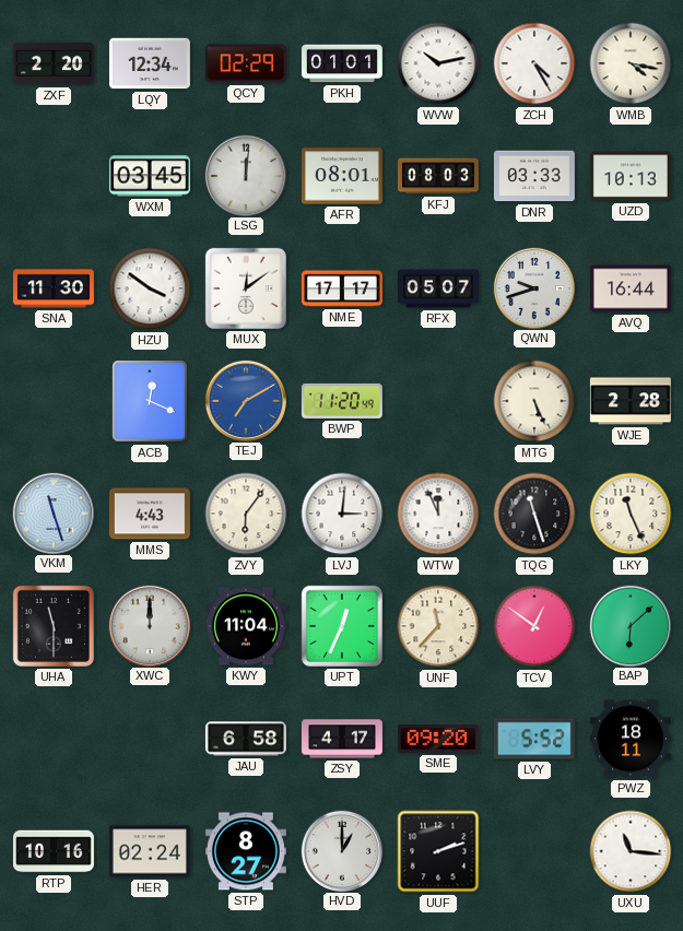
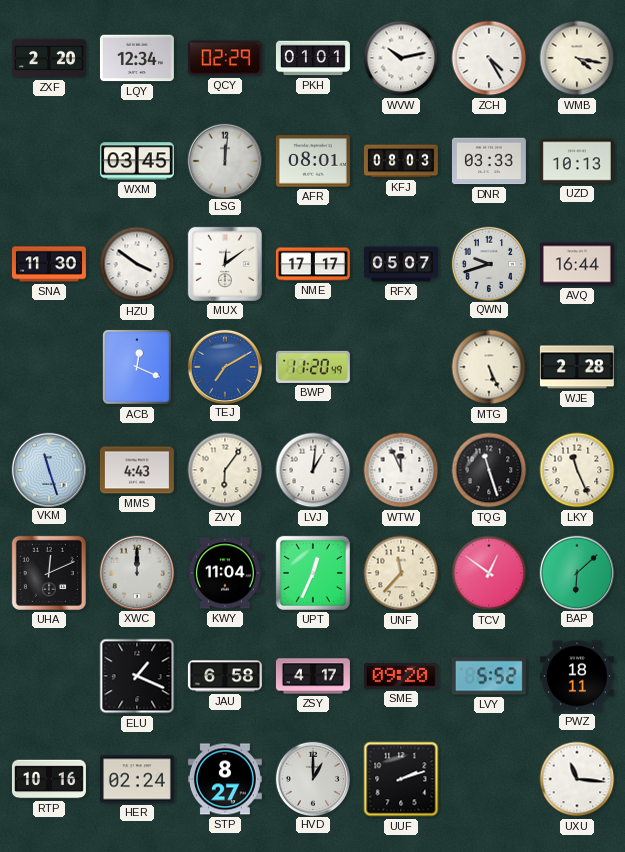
LVJ: 3:01 -> 1:01
UHA: 11:30 -> 12:11
ELU: none -> 1:19
